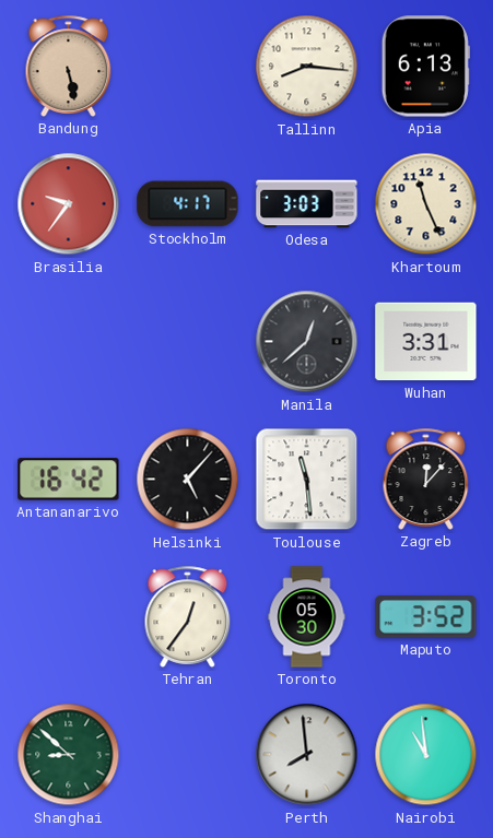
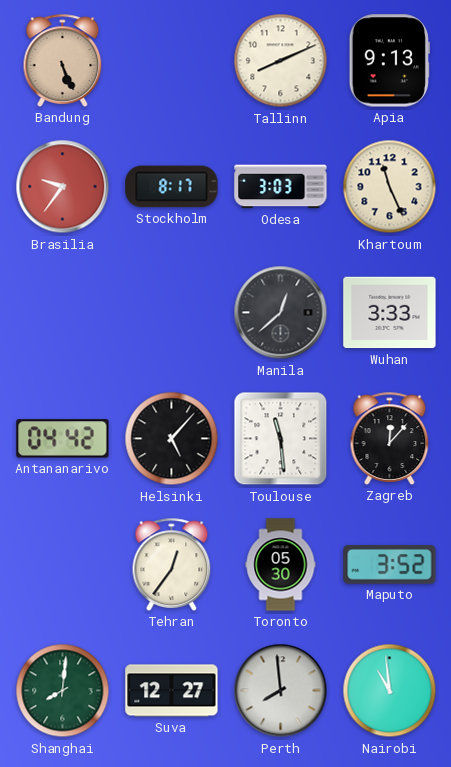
Bandung: 5:28 -> 5:26
Tallinn: 8:16 -> 8:11
Apia: 6:13 -> 9:13
Stockholm: 4:17 -> 8:17
Wuhan: 3:31 -> 3:33
Antananarivo: 16:42 -> 04:42
Shanghai: 8:52 -> 8:01
Suva: none -> 12:27
